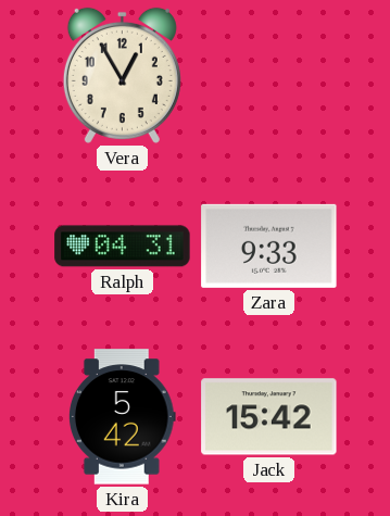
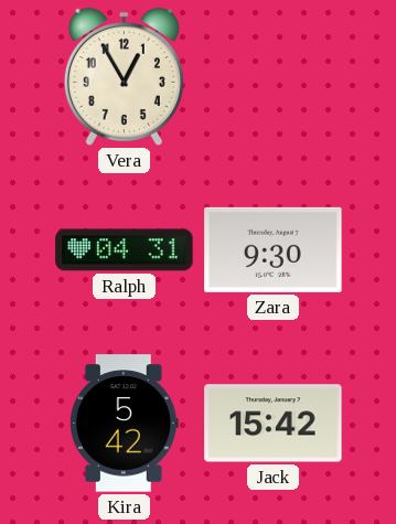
Zara: 9:33 -> 9:30
